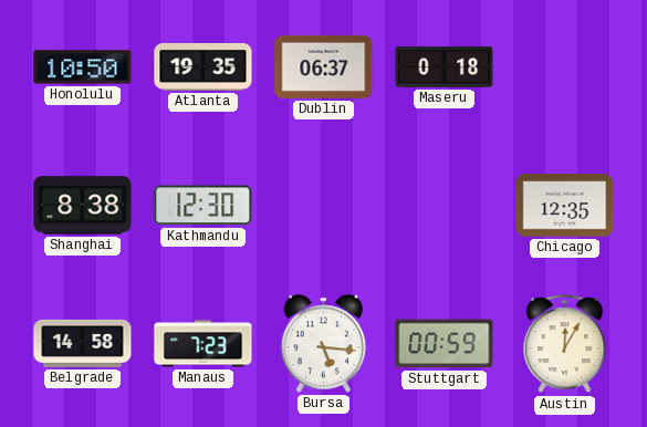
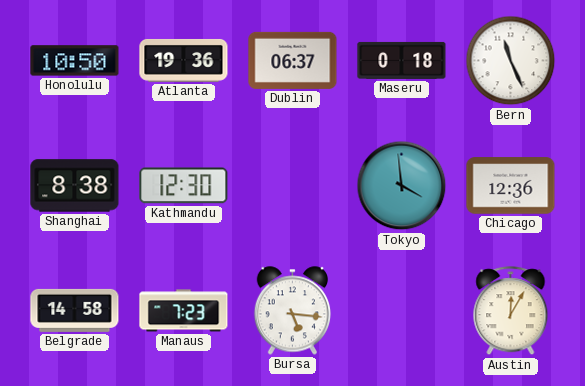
Atlanta: 19:35 -> 19:36
Bern: none -> 11:26
Tokyo: none -> 3:59
Chicago: 12:35 -> 12:36
Stuttgart: 00:59 -> none
